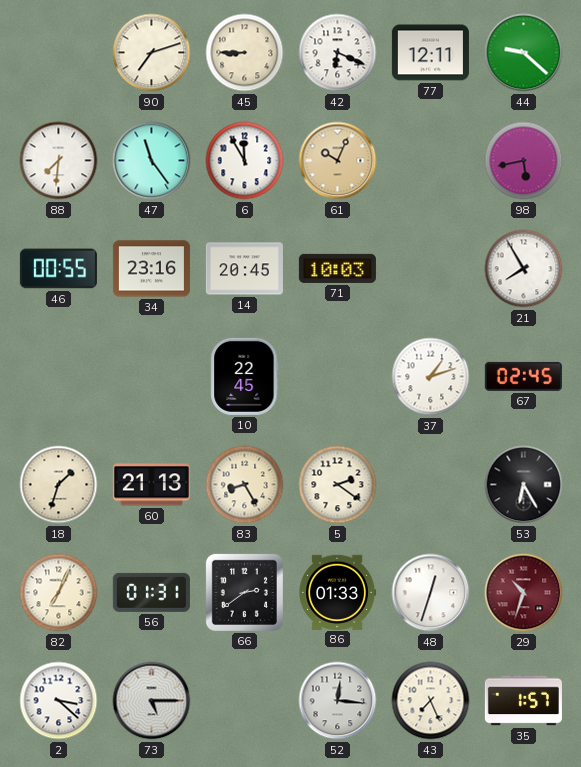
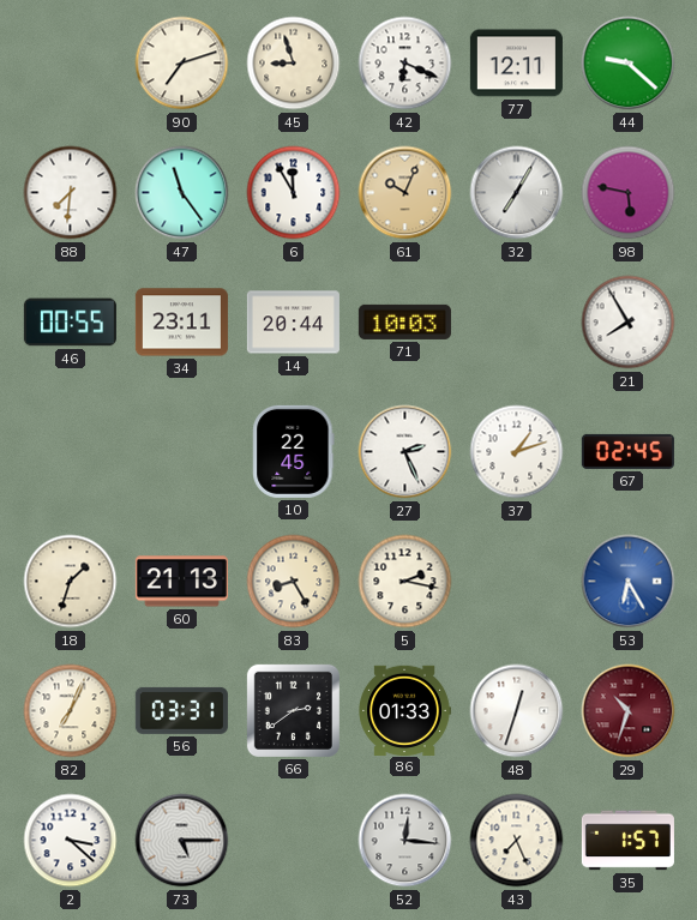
45: 8:45 -> 8:57
32: none -> 7:05
98: 5:43 -> 5:47
34: 23:16 -> 23:11
14: 20:45 -> 20:44
27: none -> 2:26
5: 2:21 -> 2:17
53 dial: black -> blue
56: 01:31 -> 03:31
